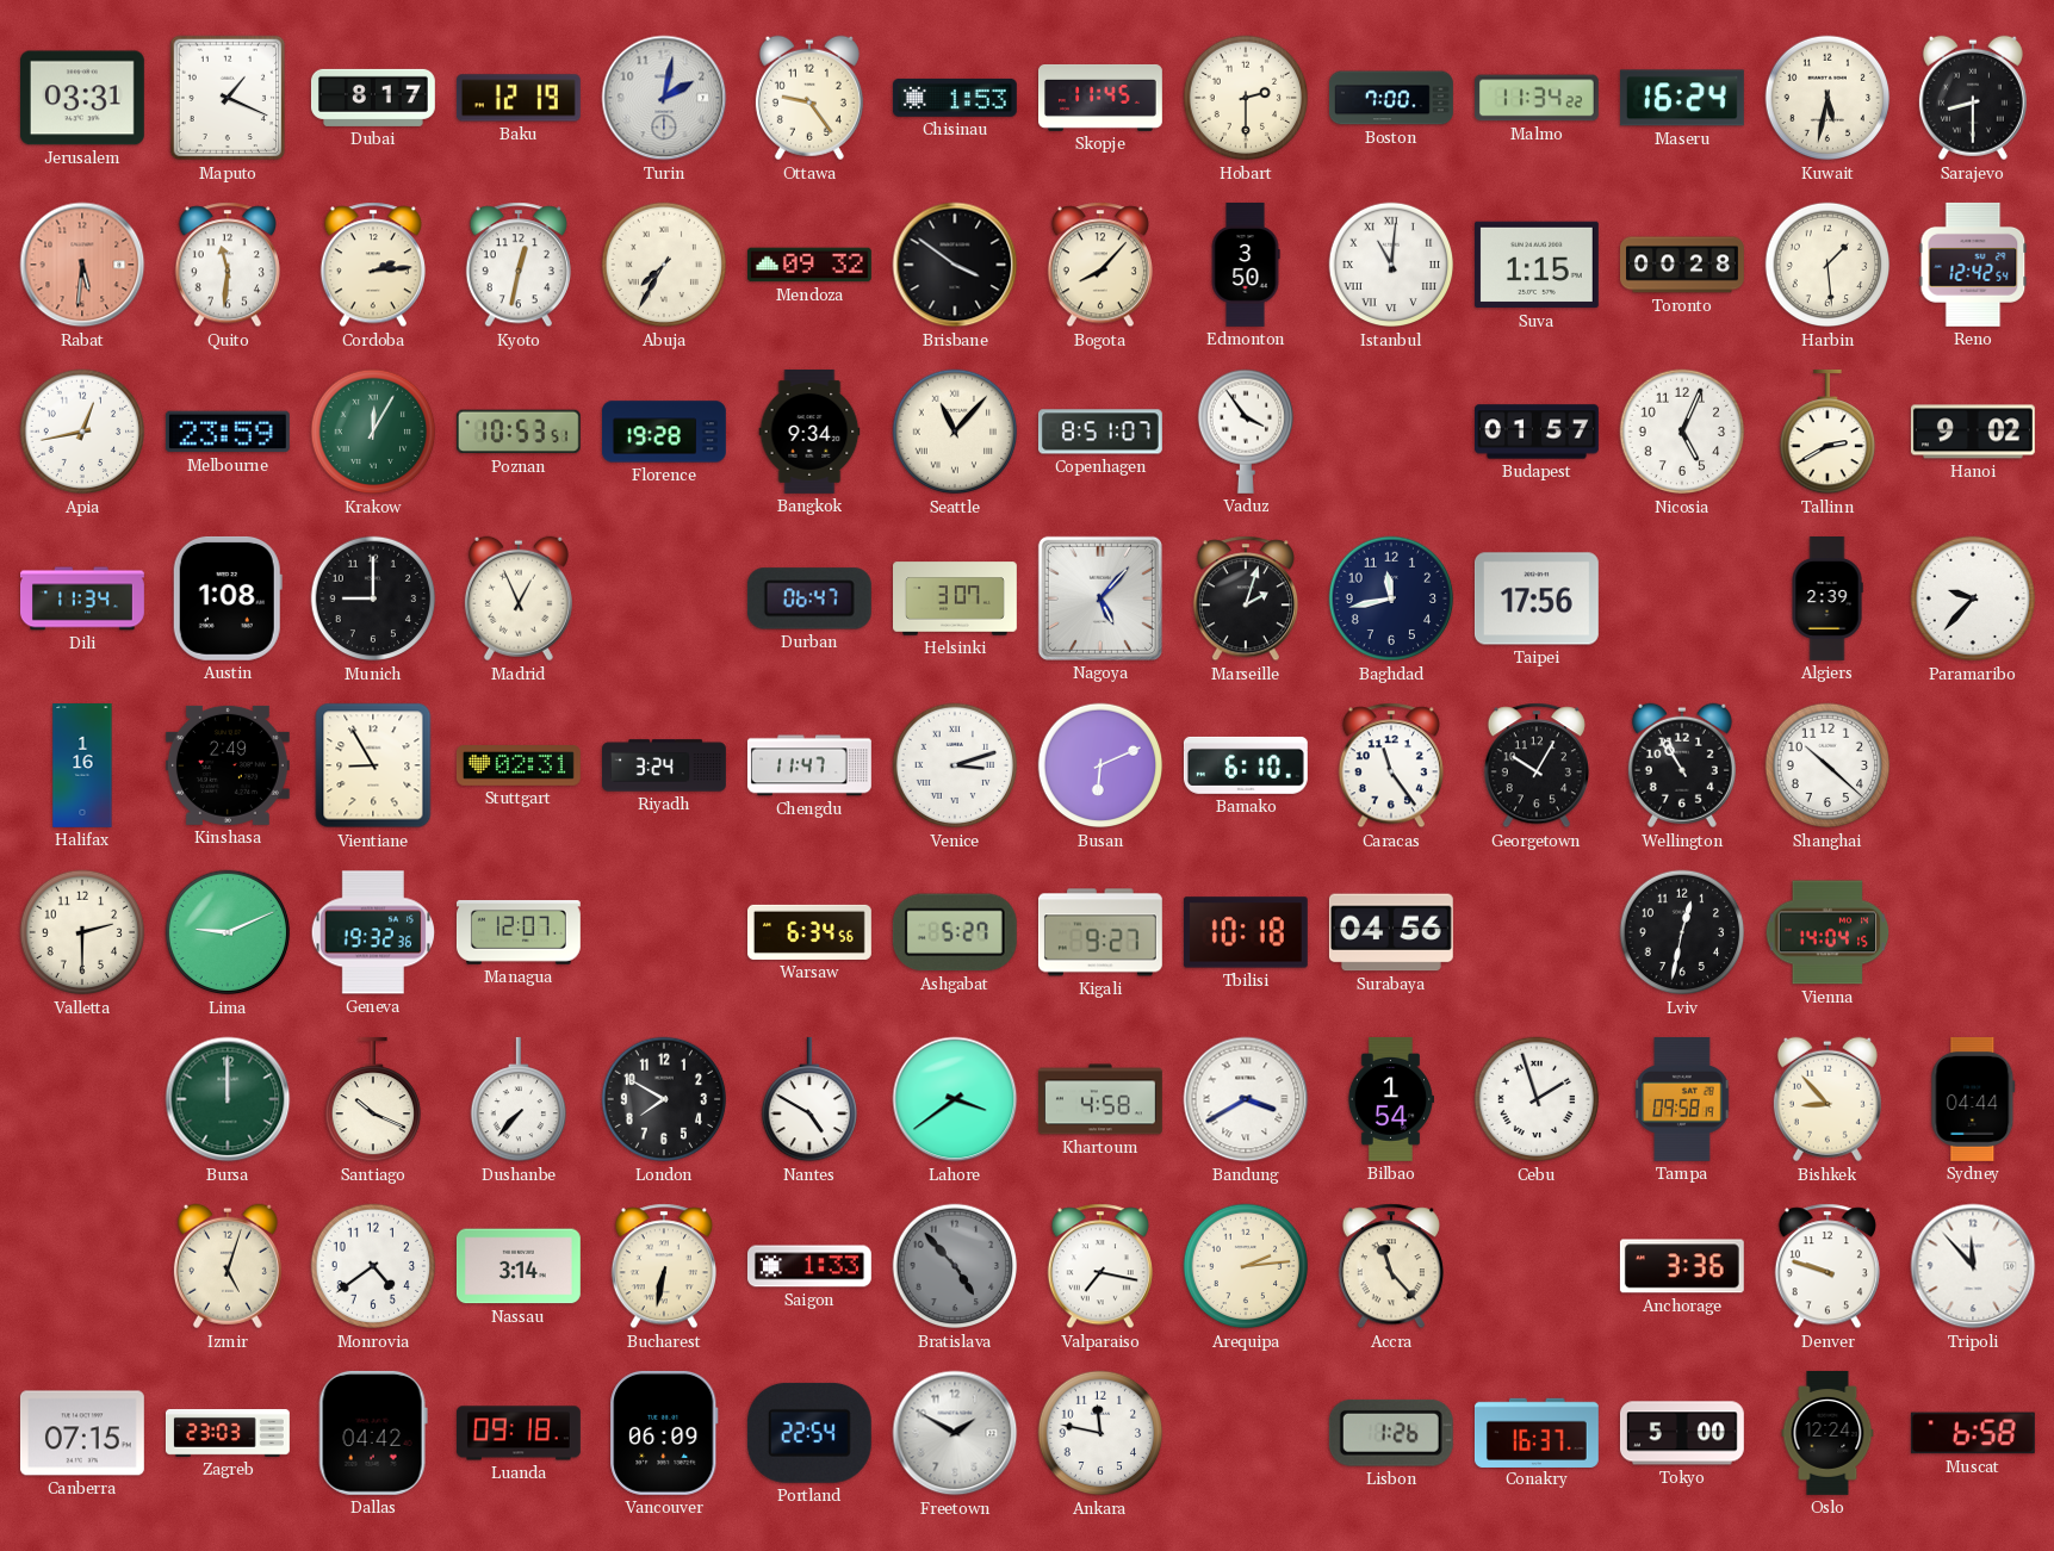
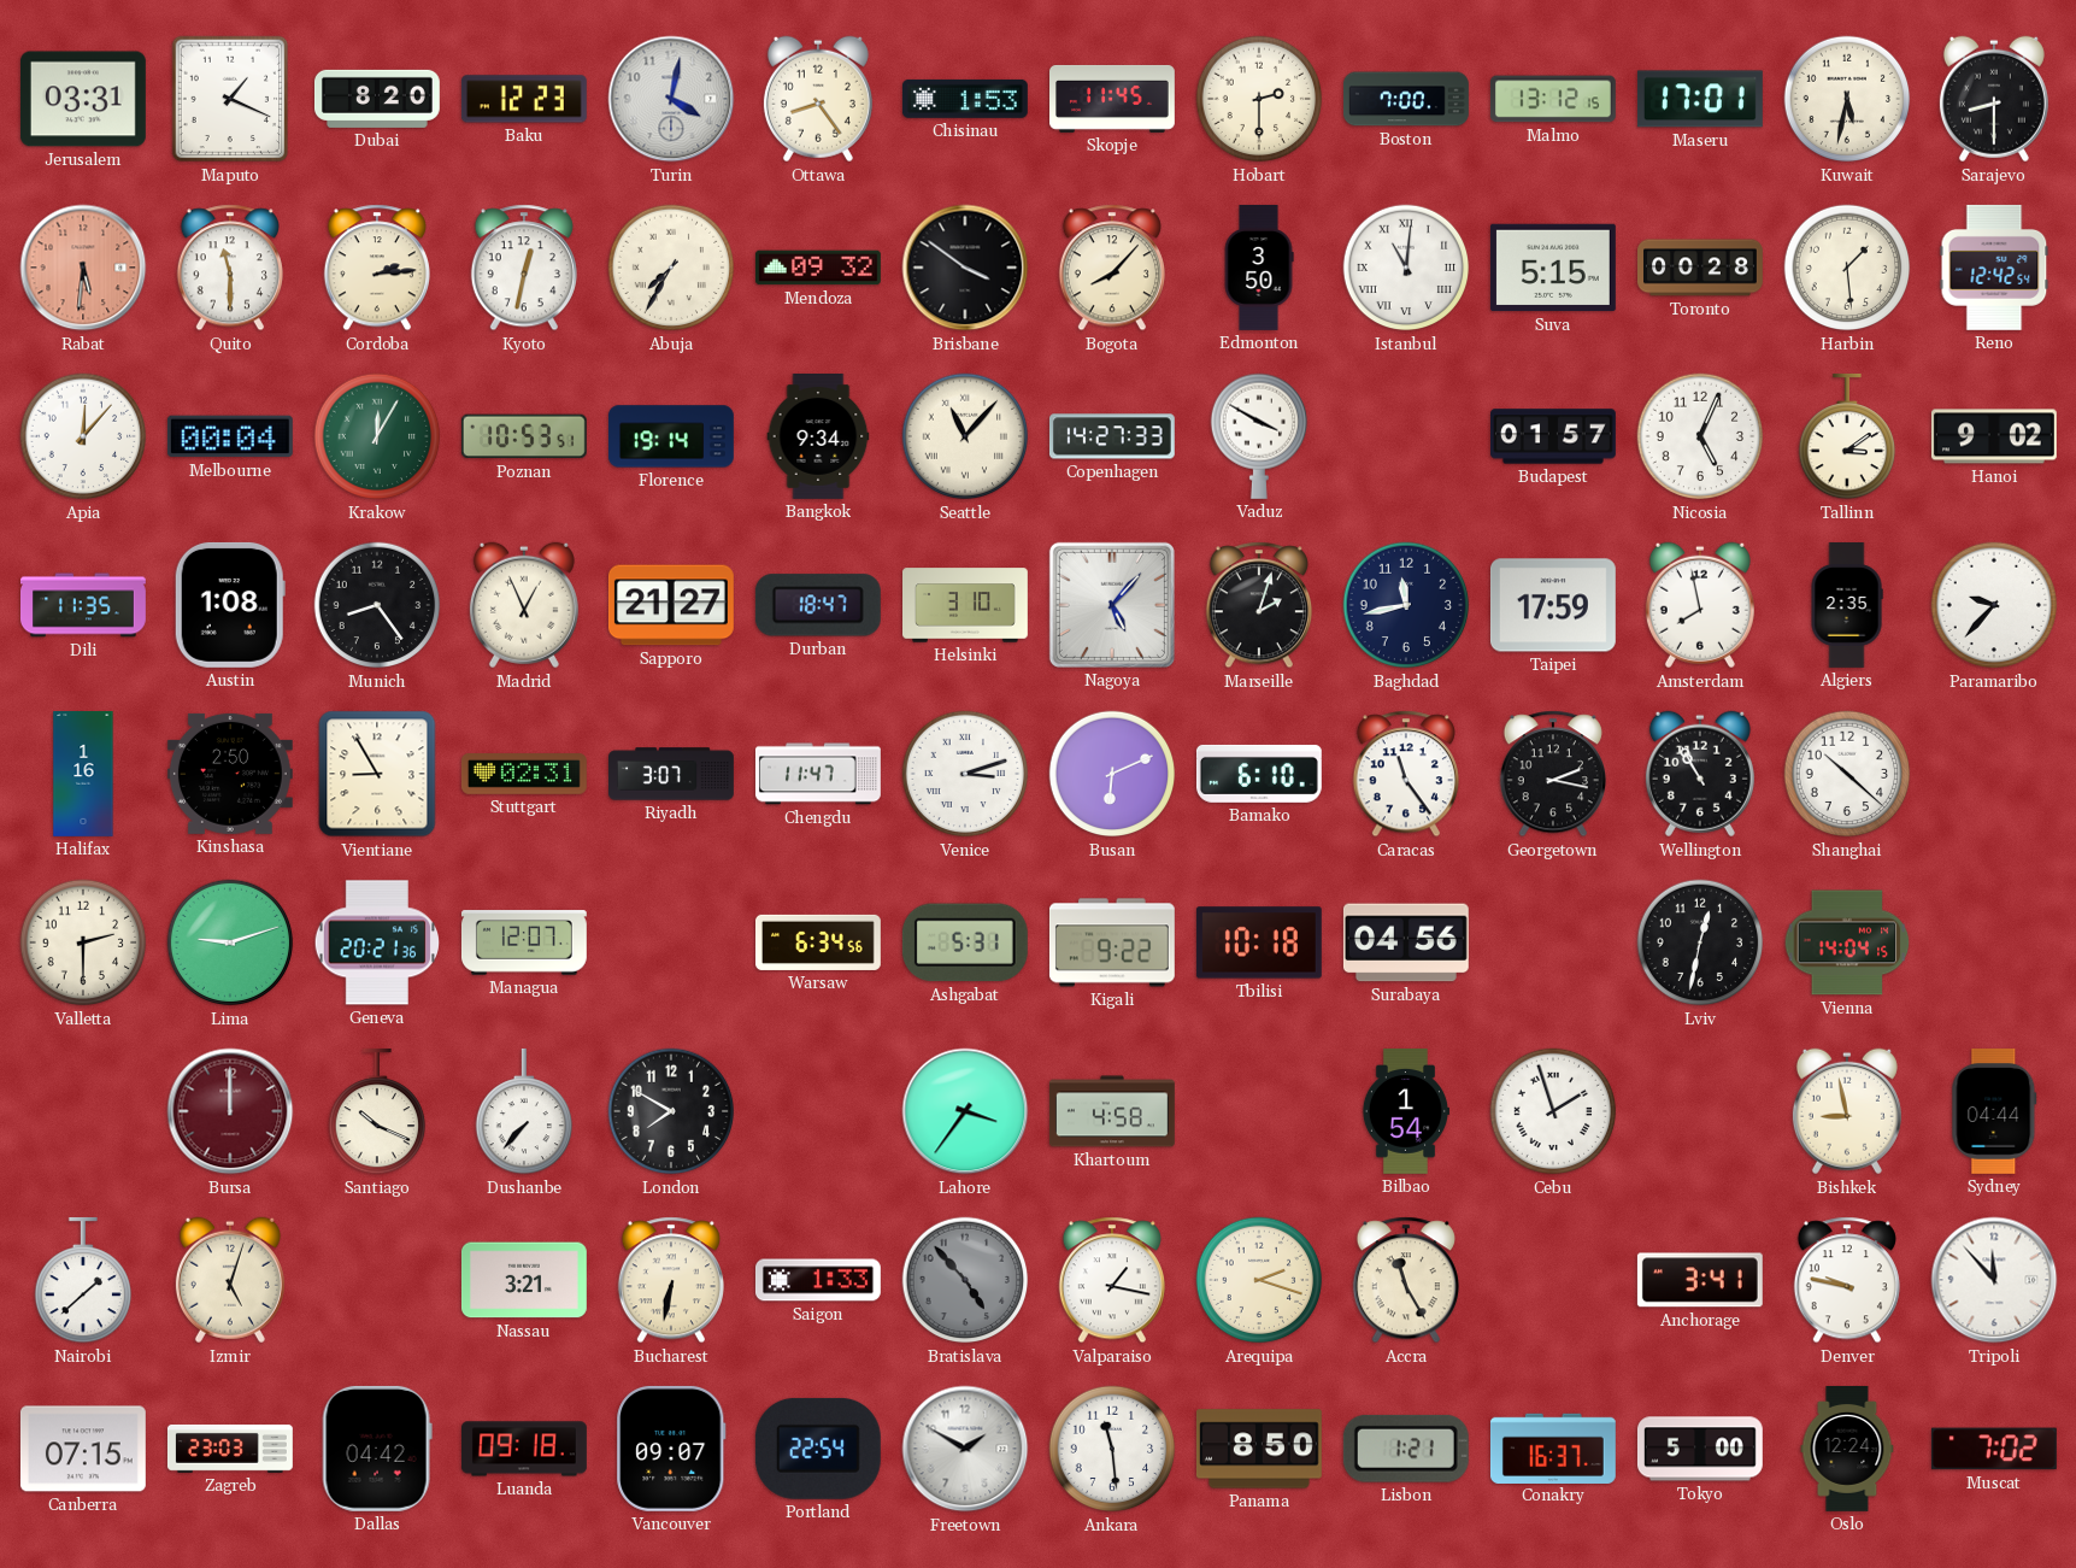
Dubai: 8:17 -> 8:20
Baku: 12:19 -> 12:23
Turin: 2:02 -> 4:02
Ottawa: 9:24 -> 8:24
Malmo: 11:34 -> 13:12
Maseru: 16:24 -> 17:01
Quito: 11:31 -> 11:30
Suva: 1:15 -> 5:15
Apia: 12:43 -> 12:07
Melbourne: 23:59 -> 00:04
Florence: 19:28 -> 19:14
Copenhagen: 8:51 -> 14:27
Vaduz: 3:54 -> 3:50
Tallinn: 2:40 -> 3:09
Dili: 11:34 -> 11:35
Munich: 9:00 -> 8:24
Sapporo: none -> 21:27
Durban: 06:47 -> 18:47
Helsinki: 3:07 -> 3:10
Taipei: 17:56 -> 17:59
Amsterdam: none -> 7:58
Algiers: 2:39 -> 2:35
Kinshasa: 2:49 -> 2:50
Riyadh: 3:24 -> 3:07
Georgetown: 10:05 -> 2:17
Lima: 9:11 -> 9:12
Geneva: 19:32 -> 20:21
Ashgabat: 5:27 -> 5:31
Kigali: 9:27 -> 9:22
Bursa dial: green -> burgundy
Nantes: 4:50 -> none
Lahore: 3:39 -> 3:36
Bandung: 3:40 -> none
Tampa: 09:58 -> none
Bishkek: 8:53 -> 8:58
Nairobi: none -> 1:38
Monrovia: 4:39 -> none
Nassau: 3:14 -> 3:21
Valparaiso: 7:17 -> 1:17
Arequipa: 2:14 -> 2:18
Accra: 11:23 -> 11:25
Anchorage: 3:36 -> 3:41
Denver: 9:48 -> 9:47
Vancouver: 06:09 -> 09:07
Ankara: 11:47 -> 11:29
Panama: none -> 8:50
Lisbon: 1:26 -> 1:21
Muscat: 6:58 -> 7:02
